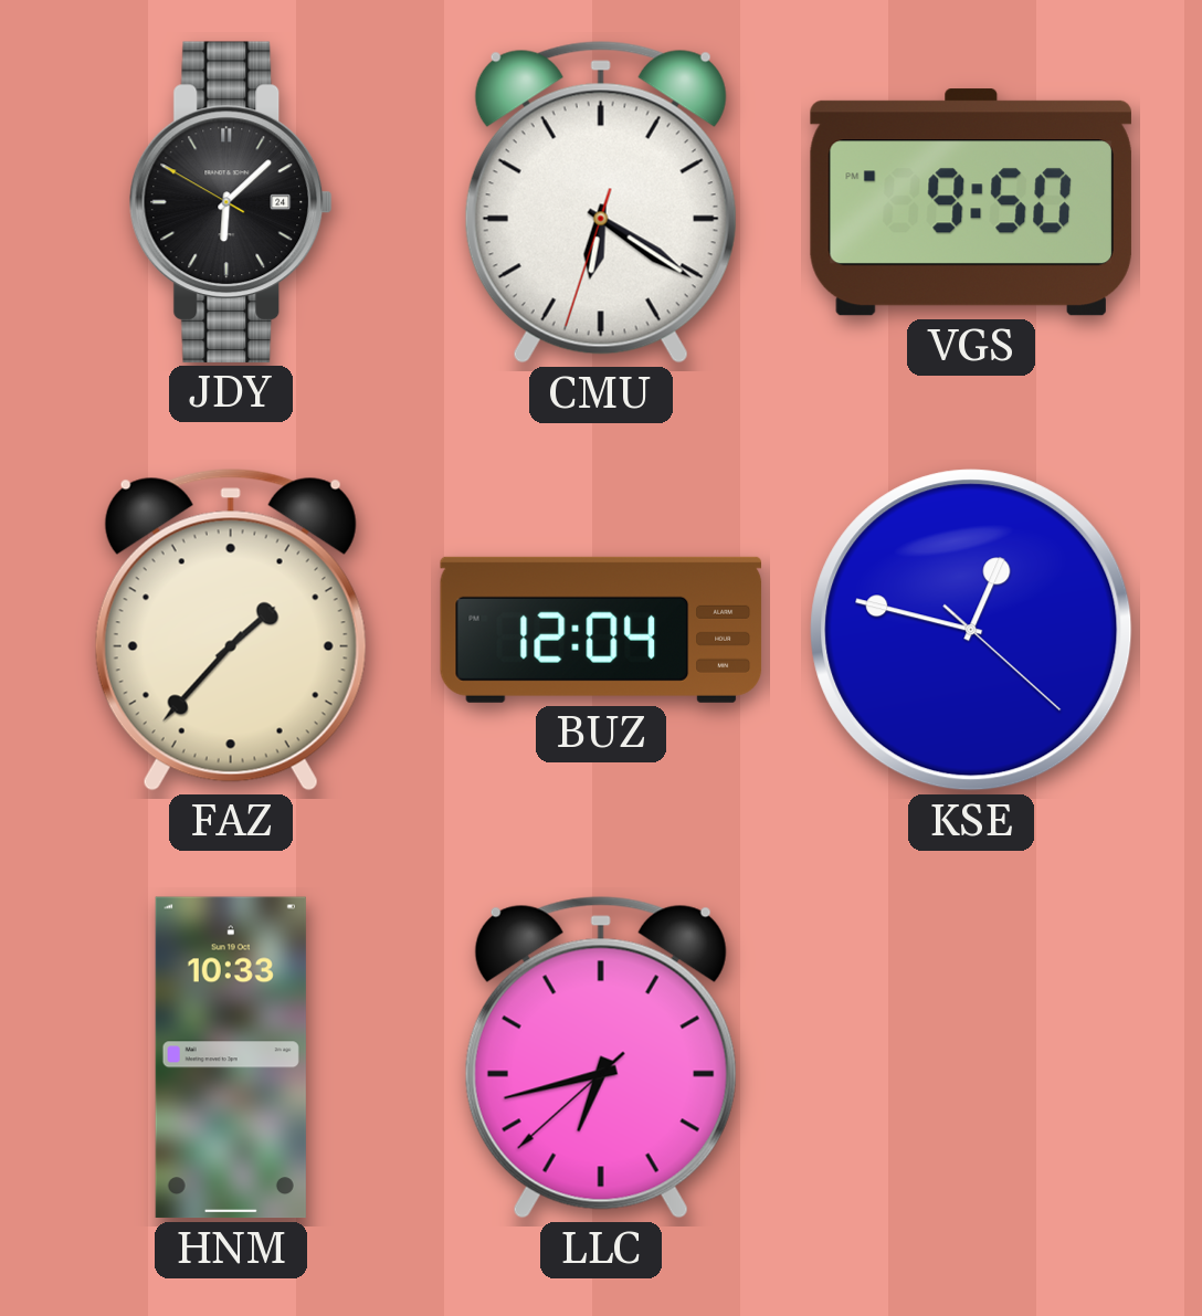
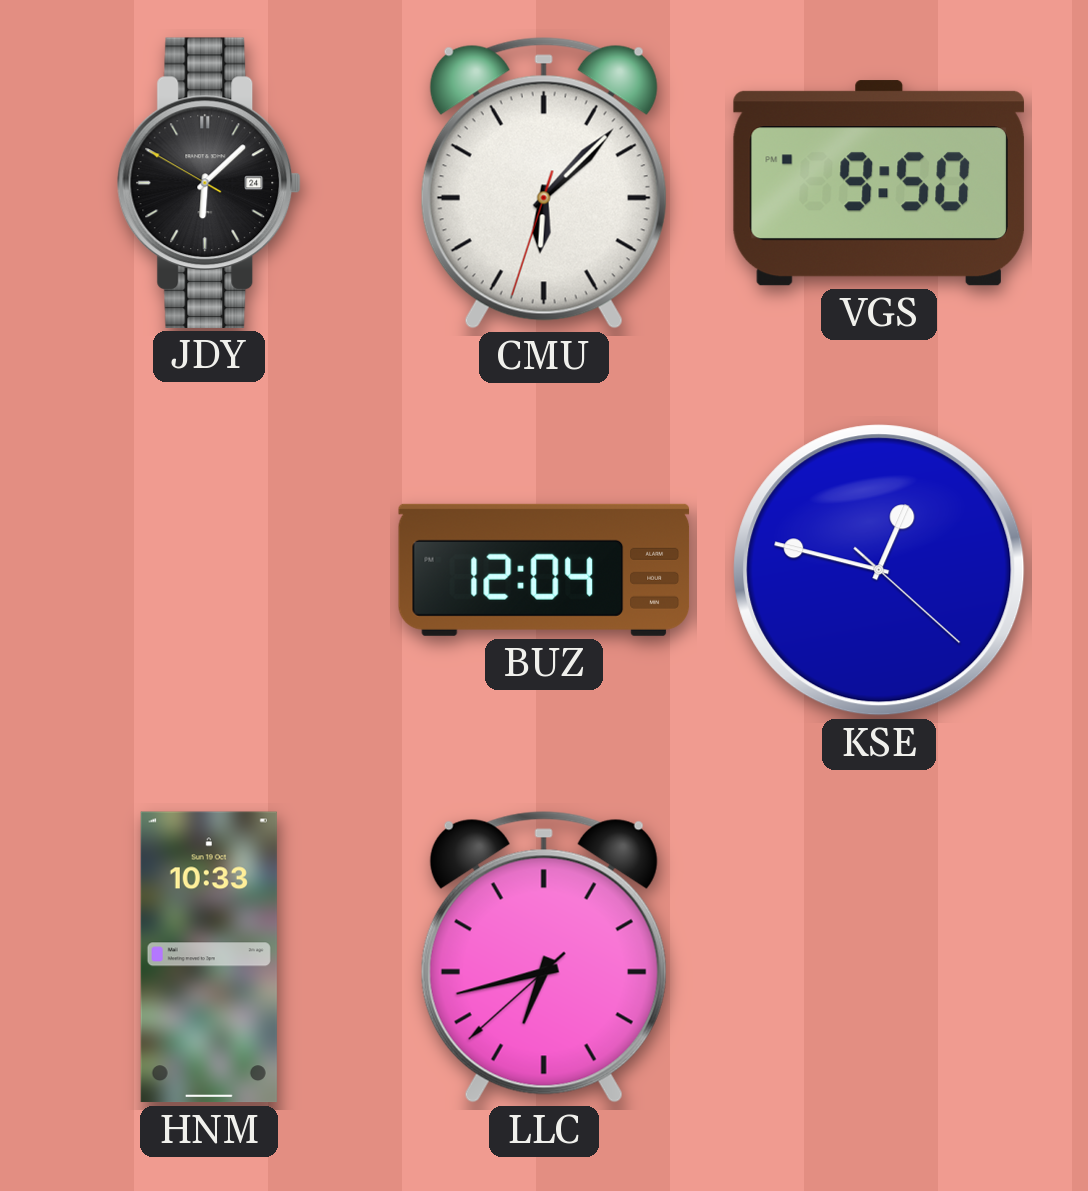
CMU: 6:20 -> 6:07
FAZ: 1:37 -> none
